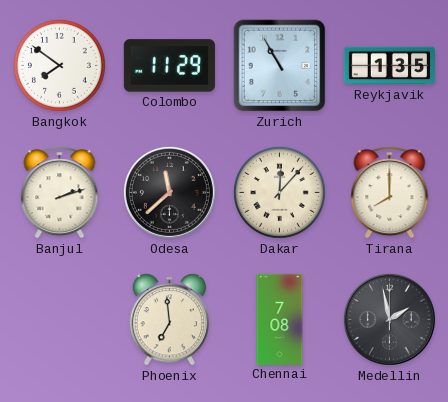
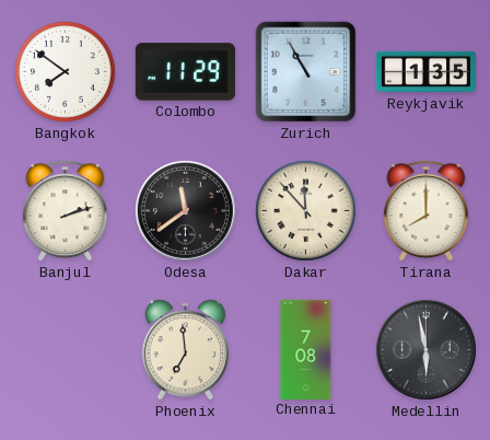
Odesa: 11:38 -> 11:39
Dakar: 12:07 -> 11:53
Medellin: 1:58 -> 5:58
